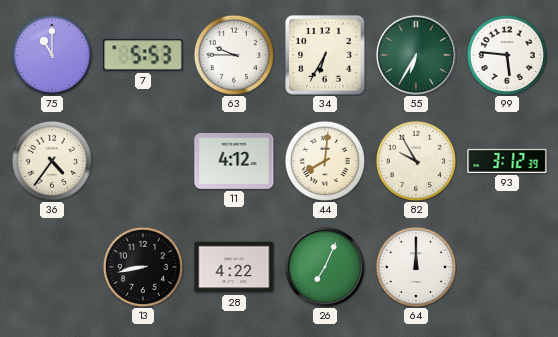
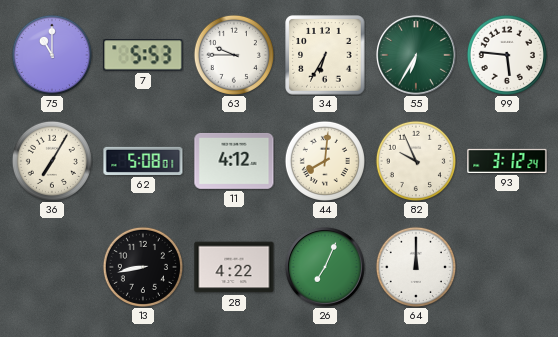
36: 4:36 -> 7:05
62: none -> 5:08
82: 9:55 -> 9:56
93: 3:12:39 -> 3:12:24
